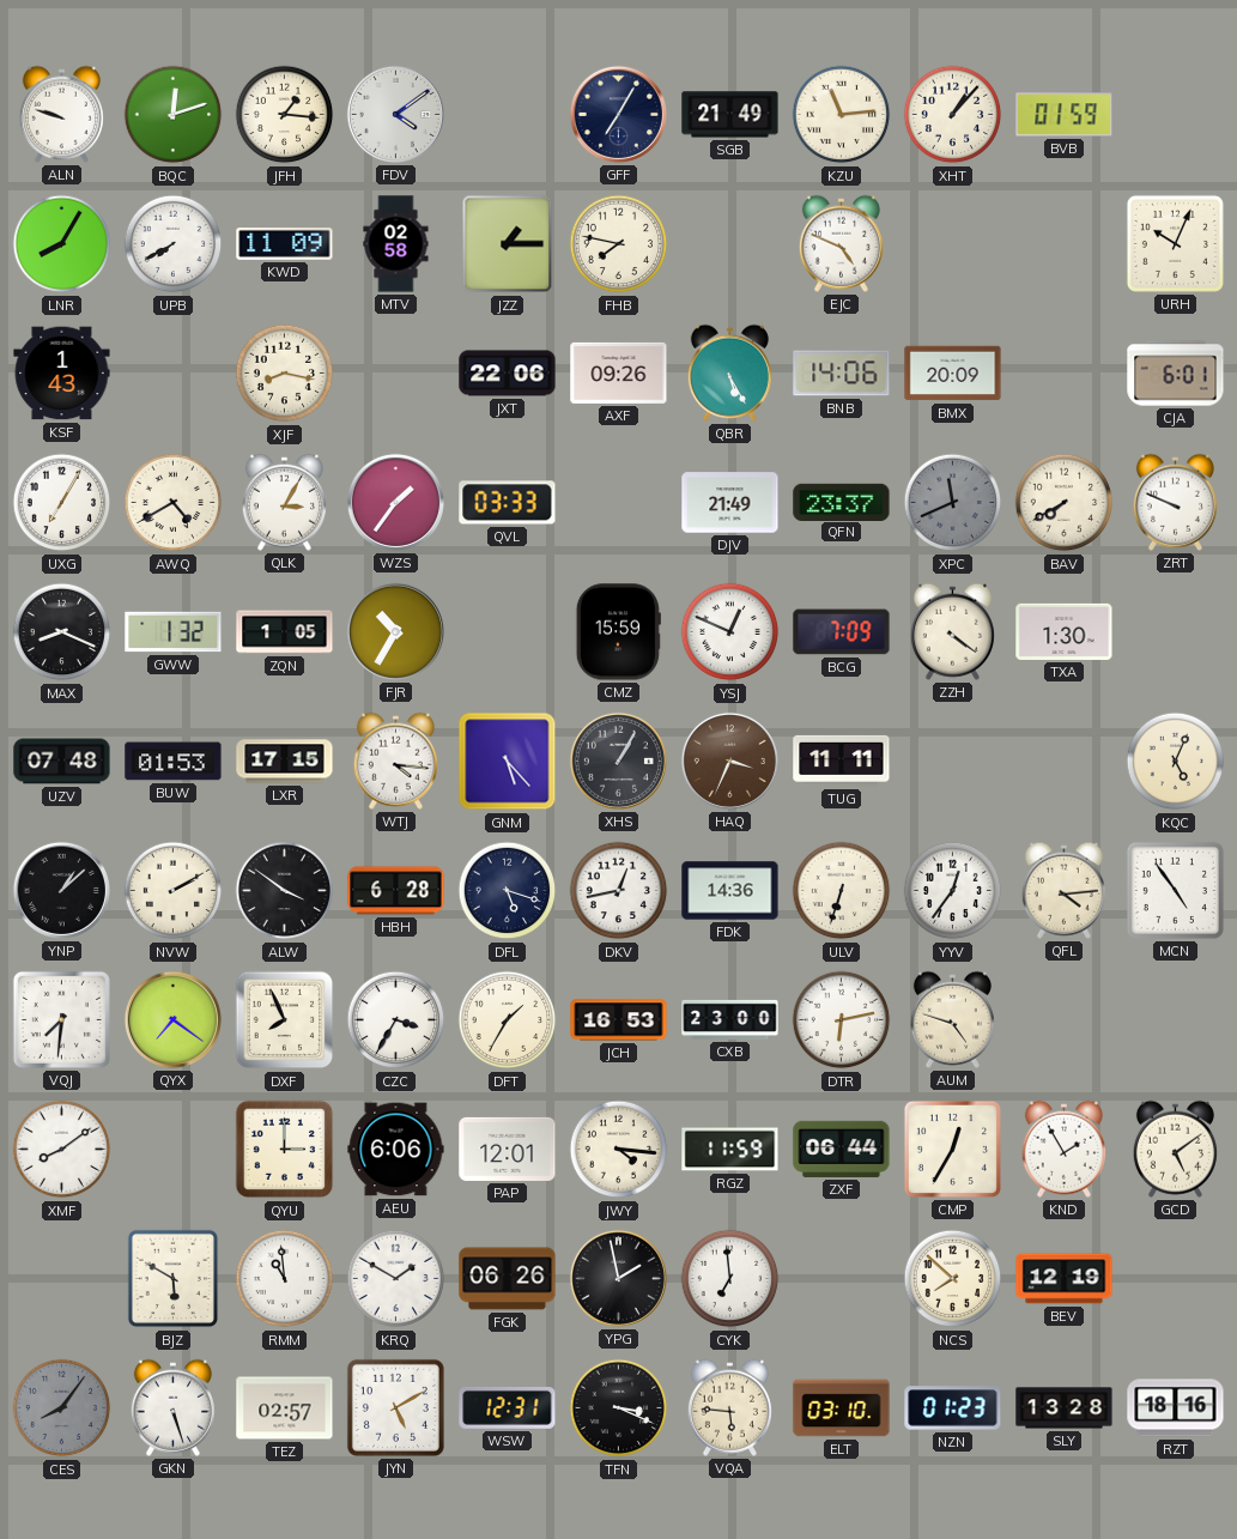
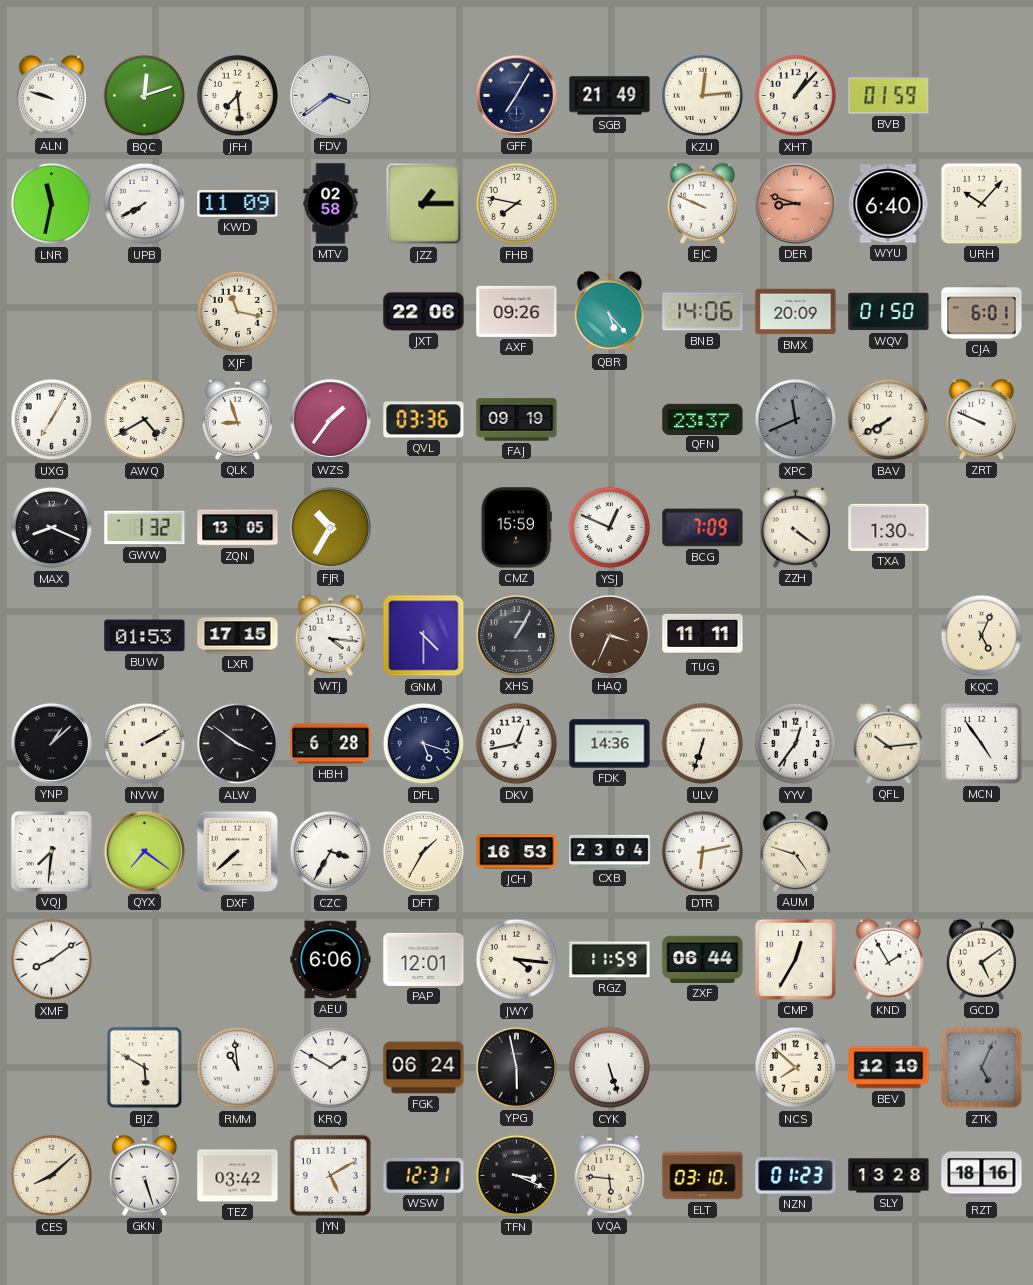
JFH: 1:16 -> 7:29
FDV: 4:09 -> 3:39
KZU: 11:14 -> 12:14
LNR: 8:05 -> 11:32
EJC: 4:49 -> 9:49
DER: none -> 8:48
WYU: none -> 6:40
URH: 10:04 -> 10:07
KSF: 1:43 -> none
XJF: 8:17 -> 11:17
QBR: 5:25 -> 5:23
WQV: none -> 01:50
QLK: 3:05 -> 8:57
QVL: 03:33 -> 03:36
FAJ: none -> 09:19
DJV: 21:49 -> none
ZQN: 1:05 -> 13:05
UZV: 07:48 -> none
GNM: 5:23 -> 4:30
QFL: 4:14 -> 10:14
DXF: 7:56 -> 7:38
CXB: 23:00 -> 23:04
QYU: 3:00 -> none
FGK: 06:26 -> 06:24
YPG: 1:58 -> 5:58
CYK: 6:59 -> 5:27
ZTK: none -> 5:04
CES: 8:06 -> 8:08
CES dial: grey -> cream
TEZ: 02:57 -> 03:42
